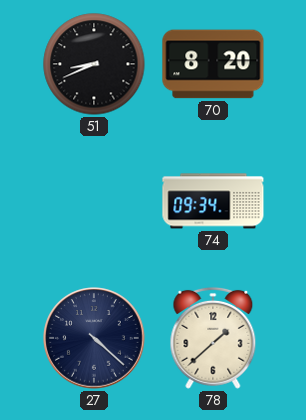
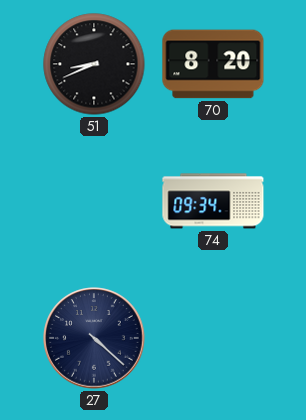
78: 1:38 -> none
